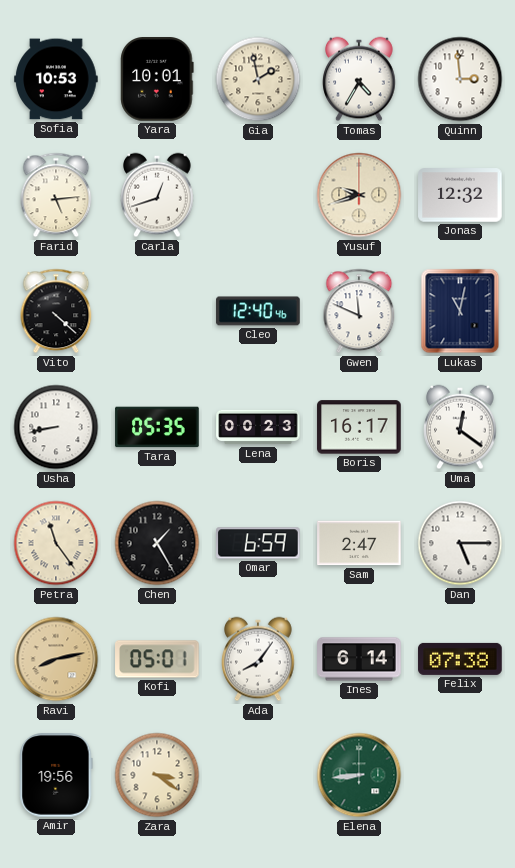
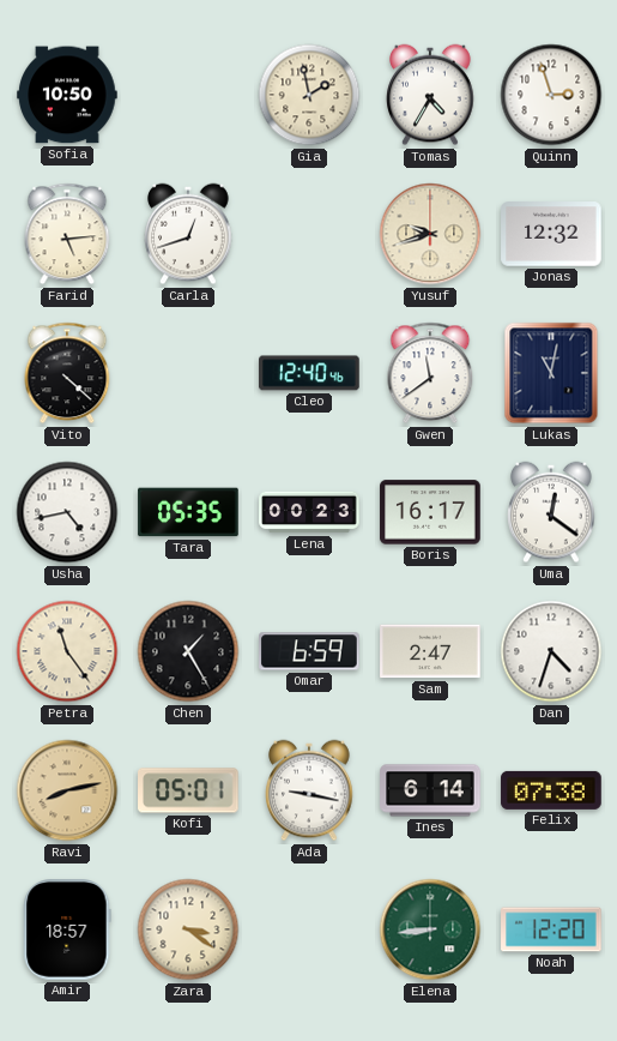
Sofia: 10:53 -> 10:50
Yara: 10:01 -> none
Quinn: 2:59 -> 2:57
Gwen: 11:49 -> 11:39
Usha: 8:43 -> 4:43
Dan: 5:15 -> 4:33
Ada: 8:06 -> 9:17
Amir: 19:56 -> 18:57
Noah: none -> 12:20
